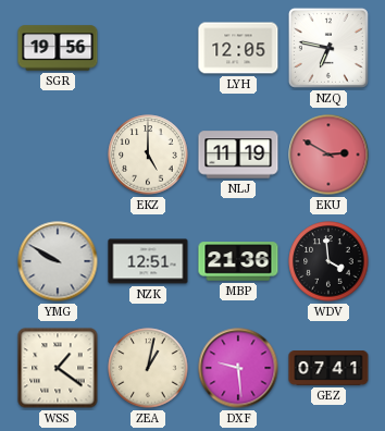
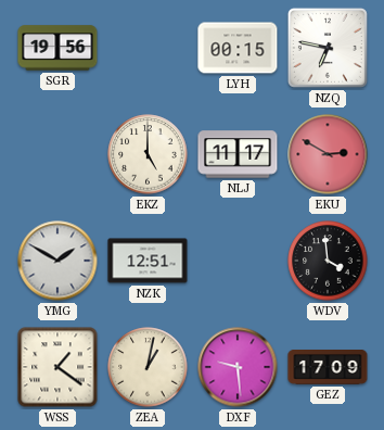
LYH: 12:05 -> 00:15
NLJ: 11:19 -> 11:17
YMG: 9:50 -> 1:50
MBP: 21:36 -> none
GEZ: 07:41 -> 17:09
